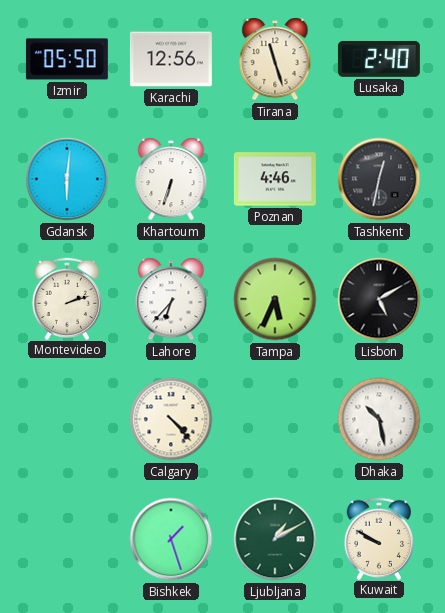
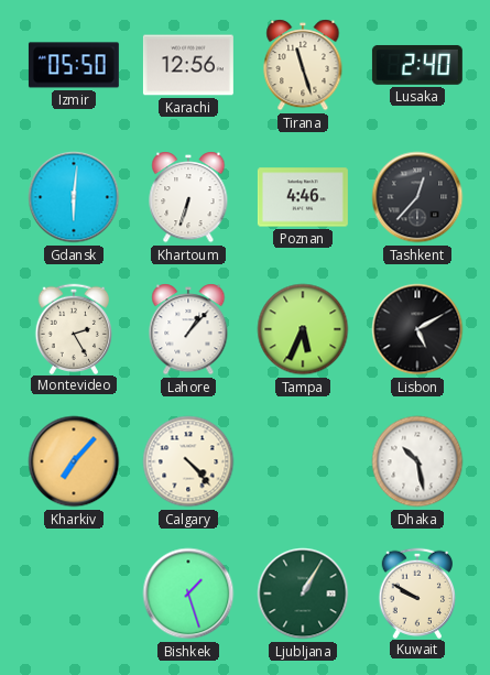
Tashkent: 12:32 -> 12:37
Montevideo: 2:12 -> 2:25
Lahore: 6:37 -> 1:07
Kharkiv: none -> 7:07
Ljubljana: 1:10 -> 1:05
